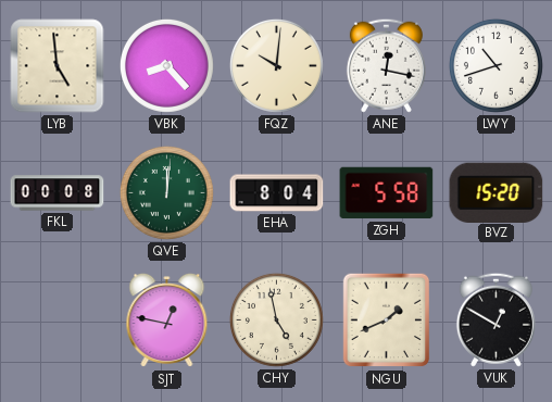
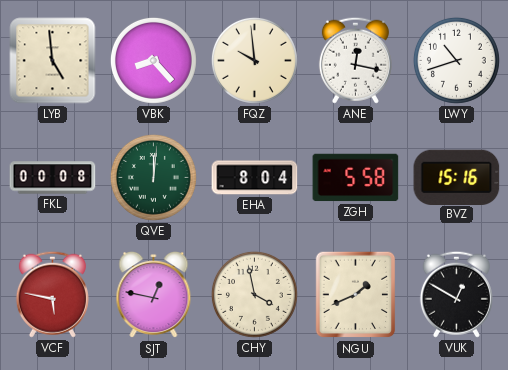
FQZ: 10:01 -> 9:59
BVZ: 15:20 -> 15:16
VCF: none -> 5:47
CHY: 4:58 -> 3:58
